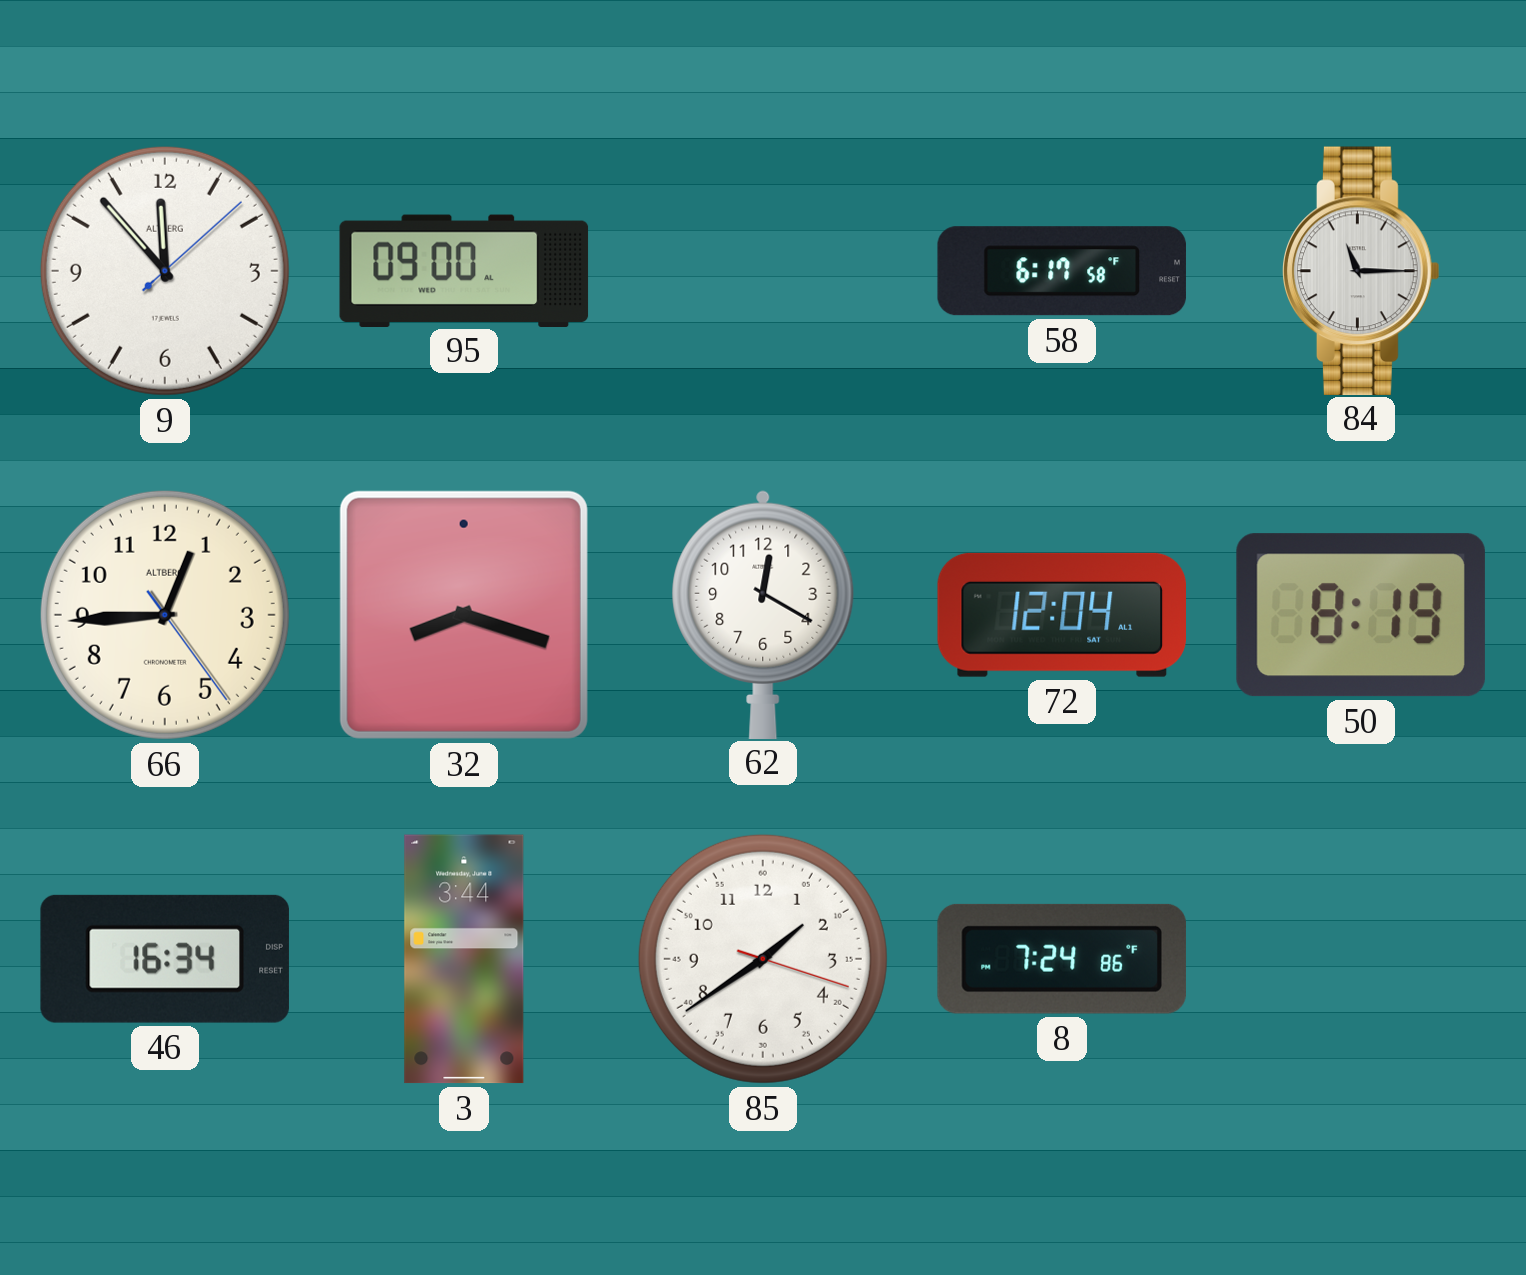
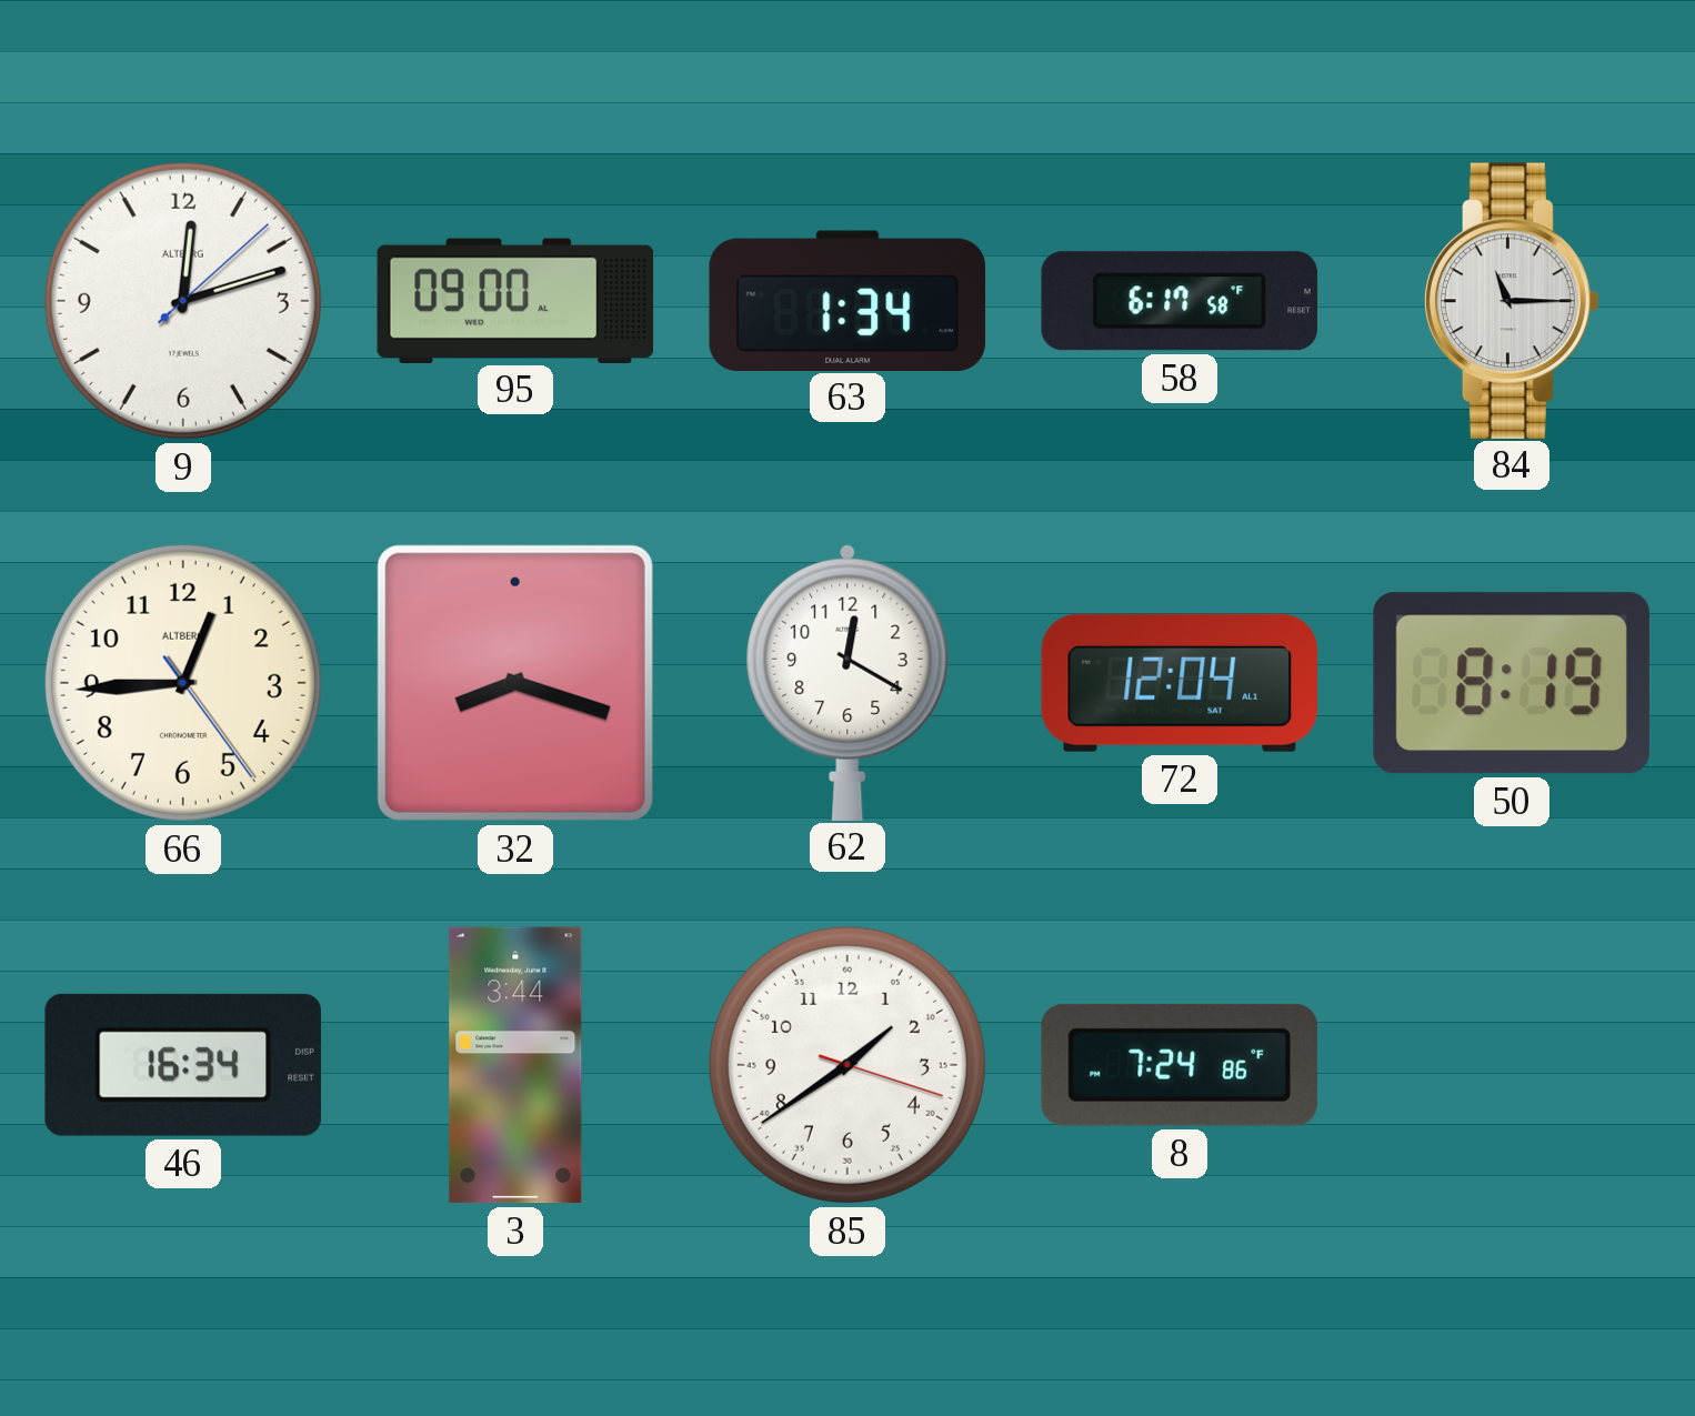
9: 11:53 -> 12:12
63: none -> 1:34
